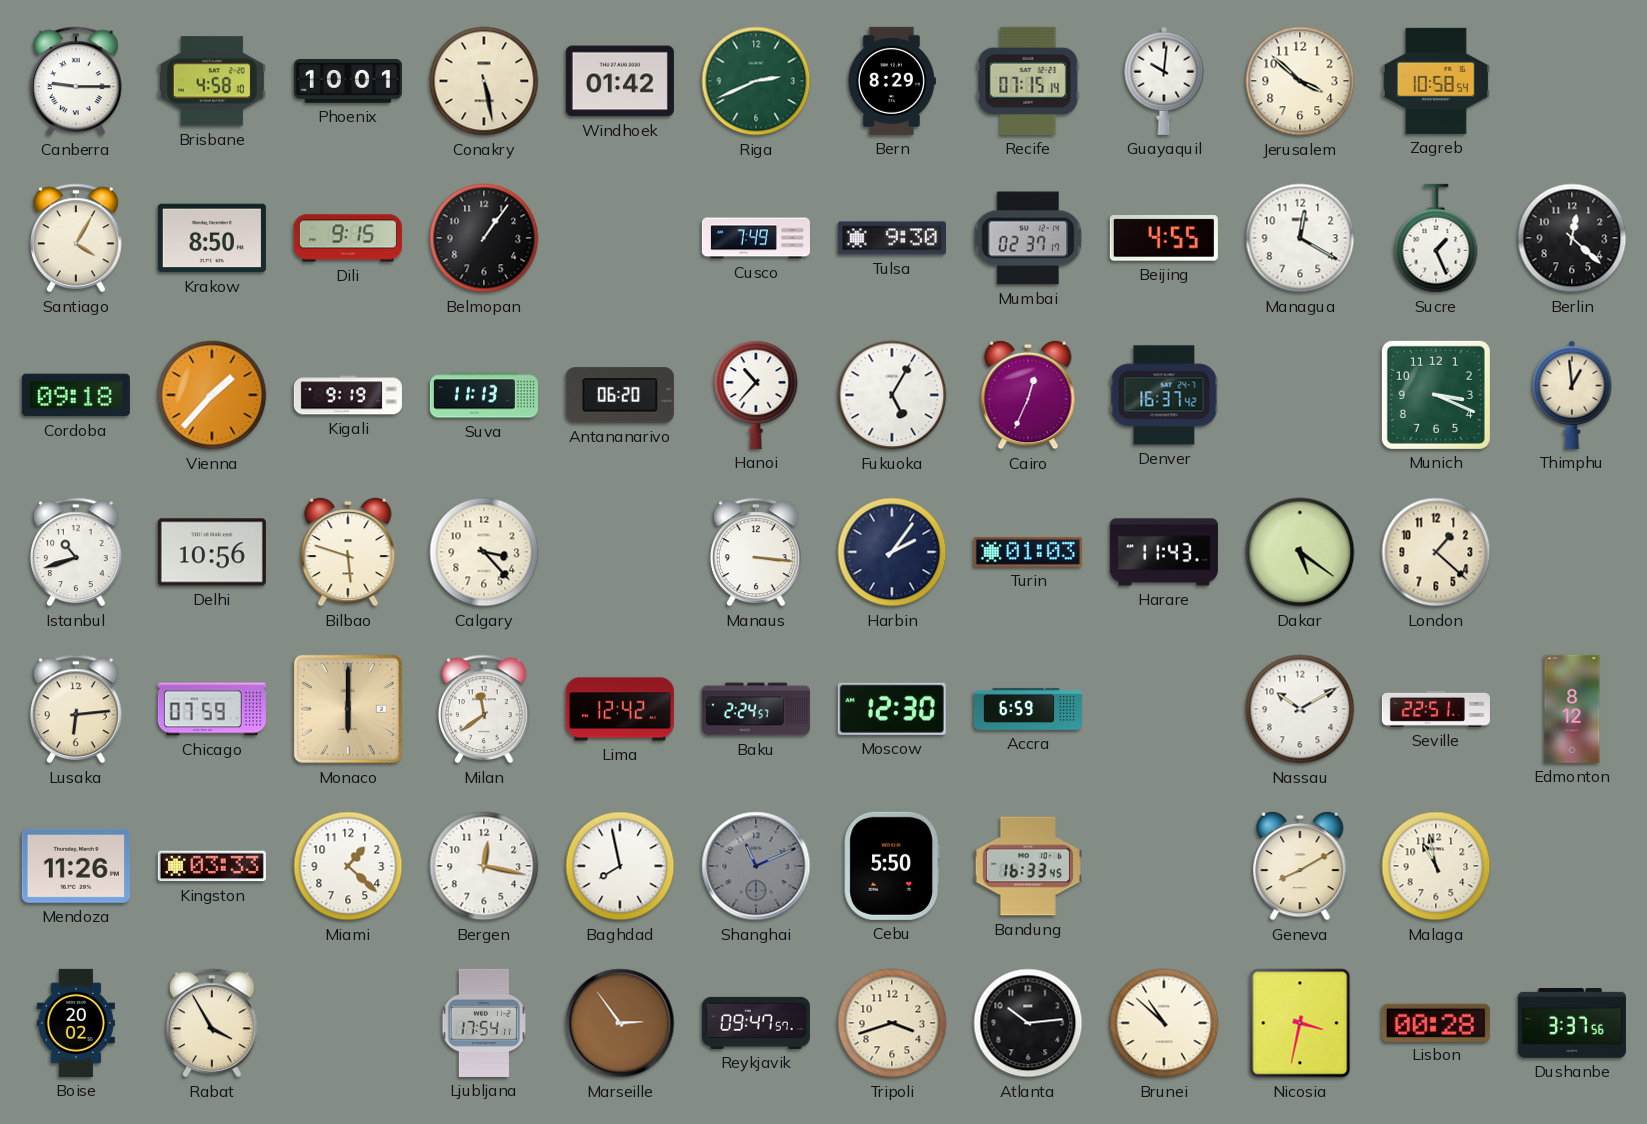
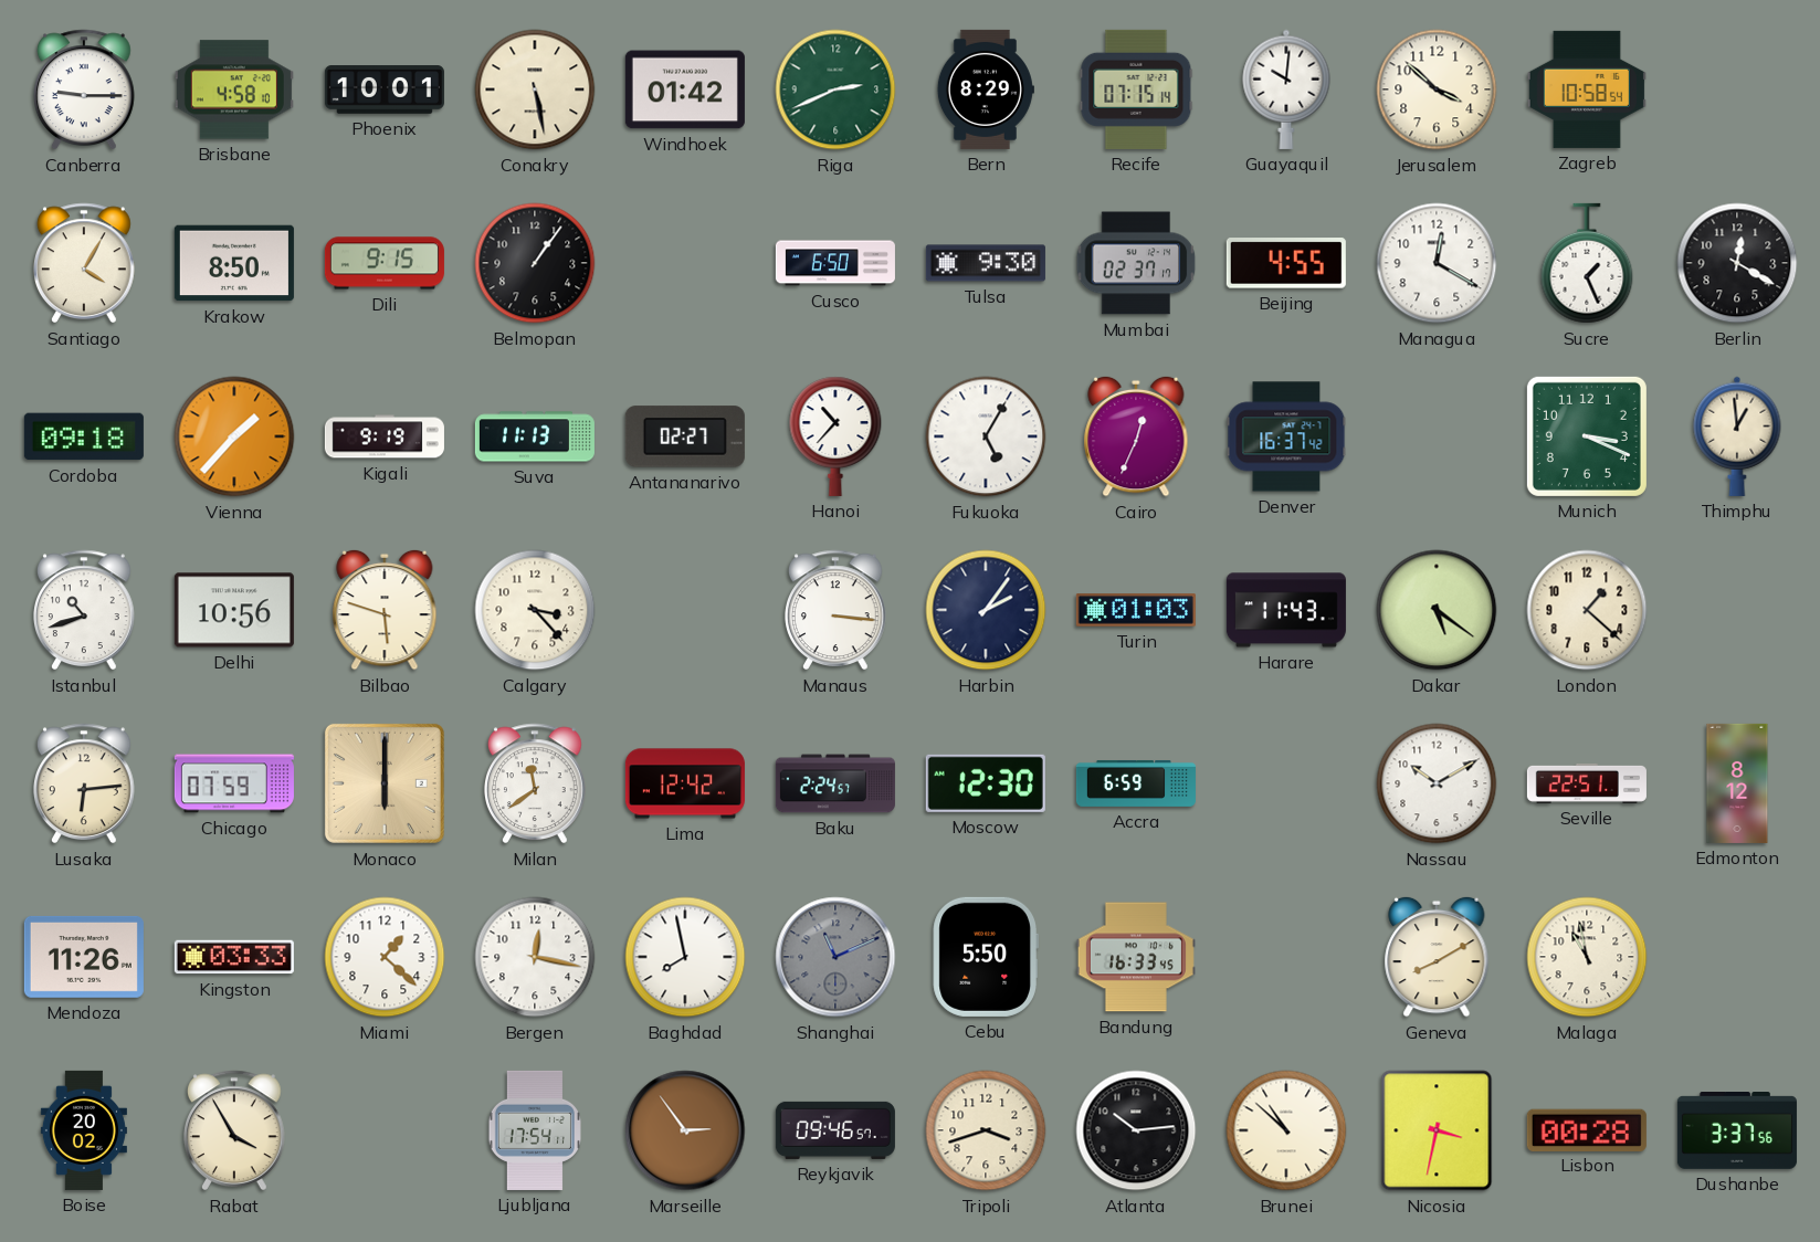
Cusco: 7:49 -> 6:50
Berlin: 12:22 -> 12:20
Antananarivo: 06:20 -> 02:27
Reykjavik: 09:47 -> 09:46
